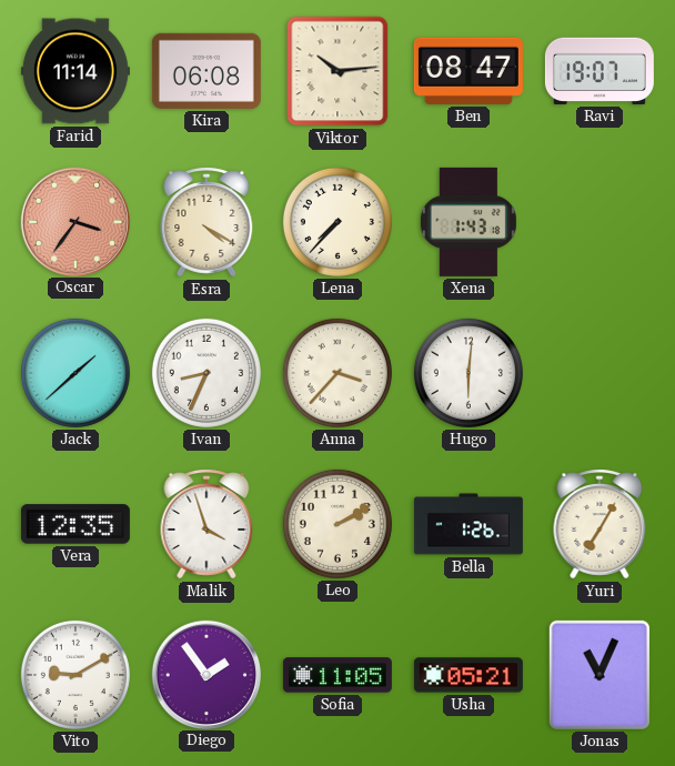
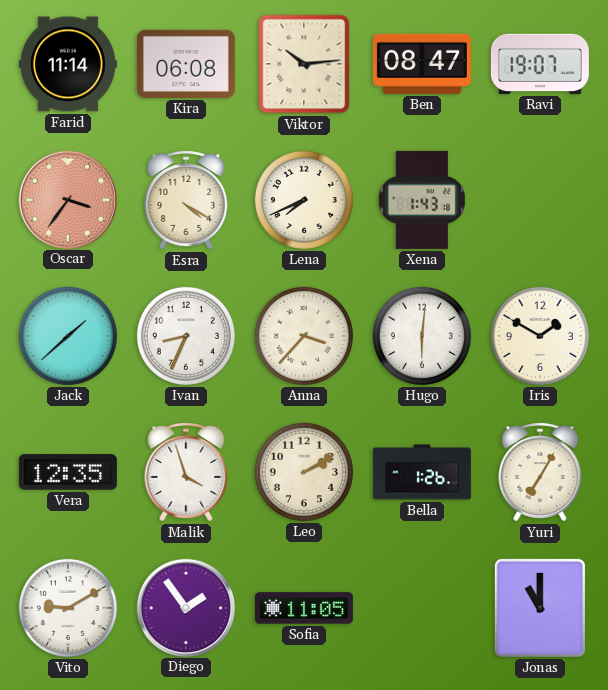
Lena: 7:37 -> 7:41
Iris: none -> 1:50
Usha: 05:21 -> none
Jonas: 11:04 -> 11:00
